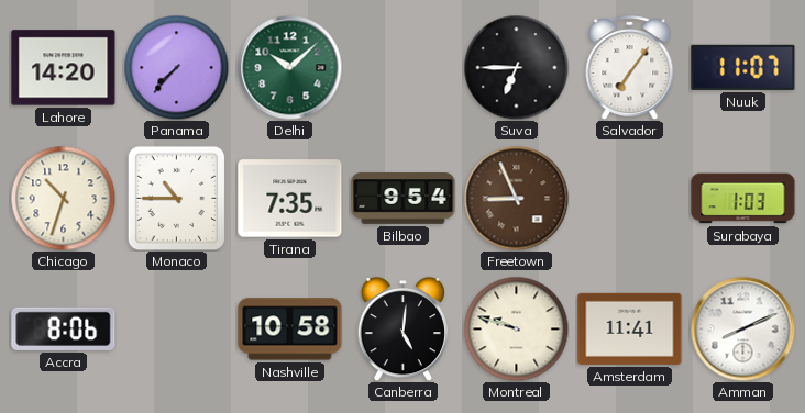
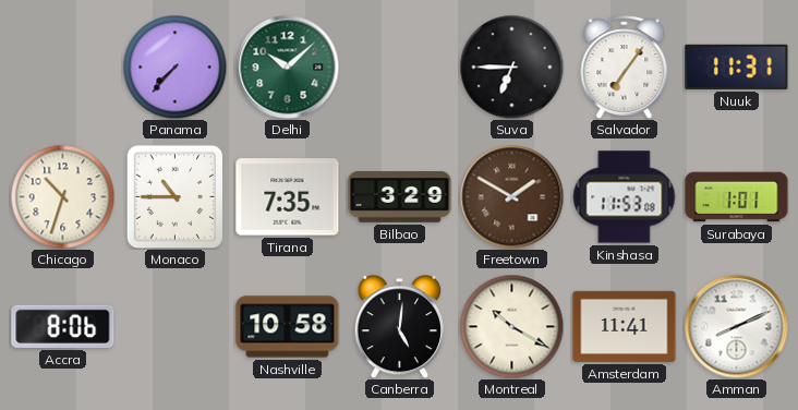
Lahore: 14:20 -> none
Nuuk: 11:07 -> 11:31
Bilbao: 9:54 -> 3:29
Freetown: 8:56 -> 1:50
Kinshasa: none -> 11:53
Surabaya: 1:03 -> 1:01
Montreal: 9:48 -> 10:20
